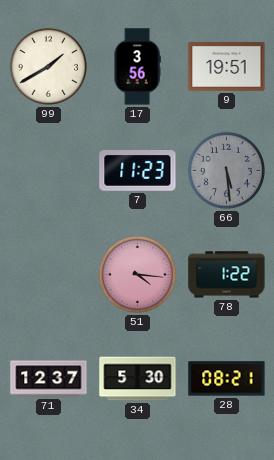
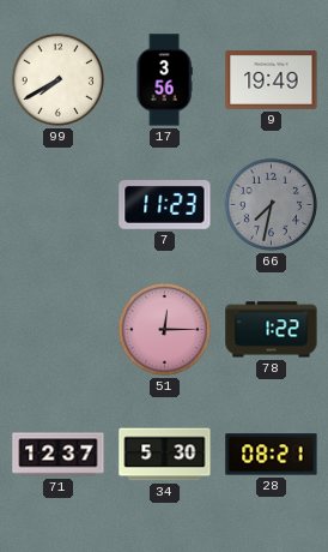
99: 1:40 -> 7:40
9: 19:51 -> 19:49
66: 5:29 -> 7:32
51: 4:16 -> 12:15
